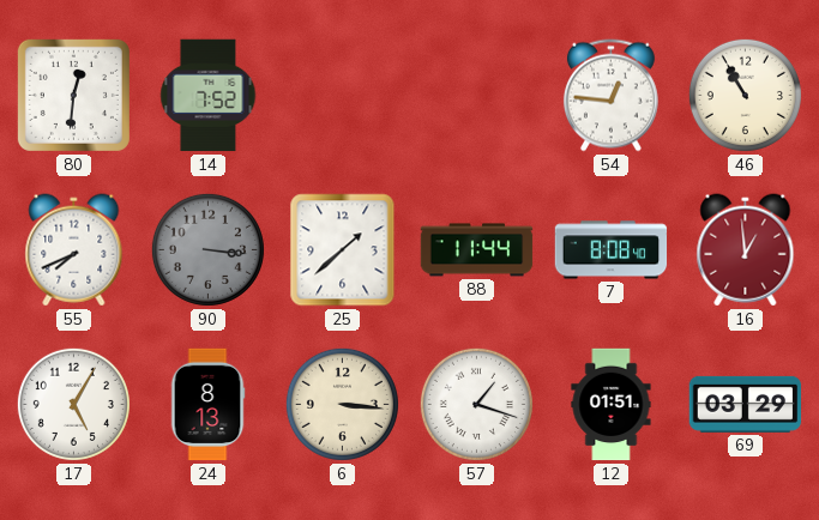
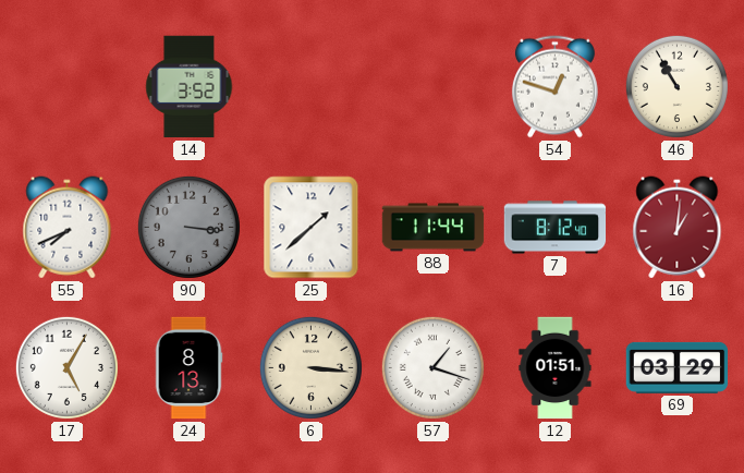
80: 12:31 -> none
14: 7:52 -> 3:52
54: 12:46 -> 12:48
7: 8:08 -> 8:12
16: 12:59 -> 1:01
